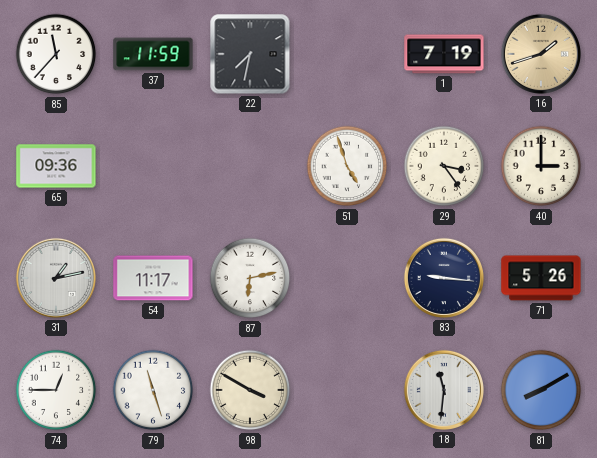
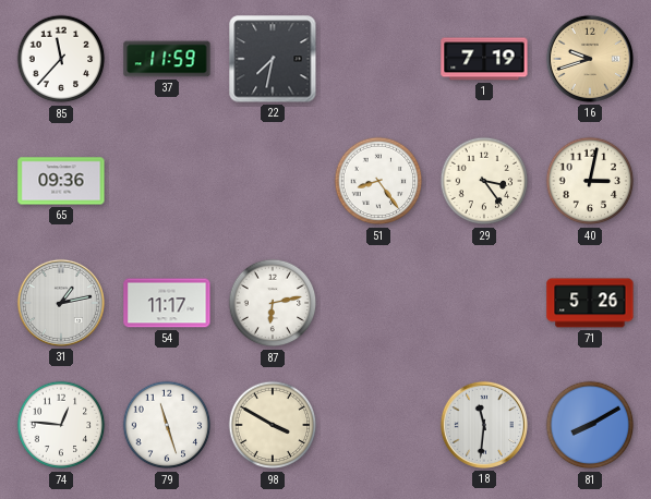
16: 1:42 -> 9:42
51: 4:57 -> 8:24
40: 3:00 -> 3:02
83: 9:16 -> none
74: 12:45 -> 12:46
